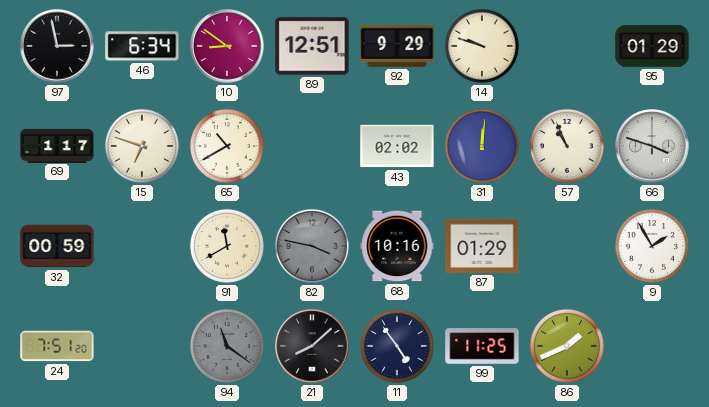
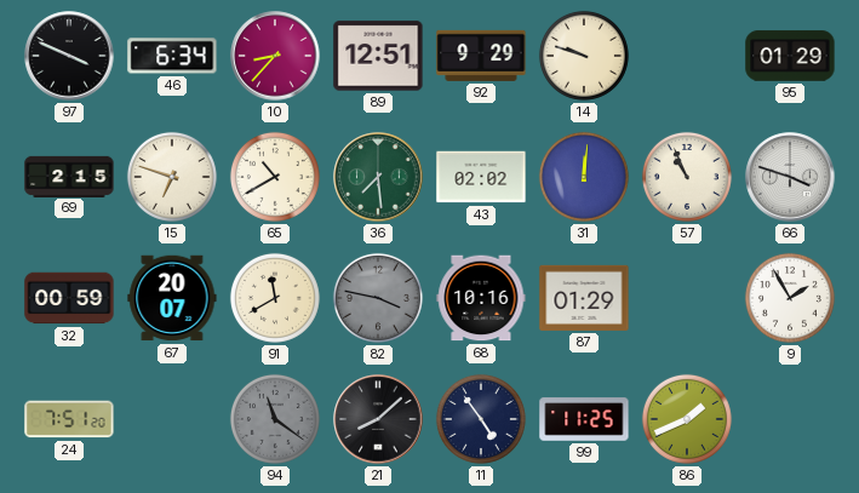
97: 2:58 -> 3:49
10: 8:51 -> 8:37
69: 1:17 -> 2:15
36: none -> 7:29
67: none -> 20:07
